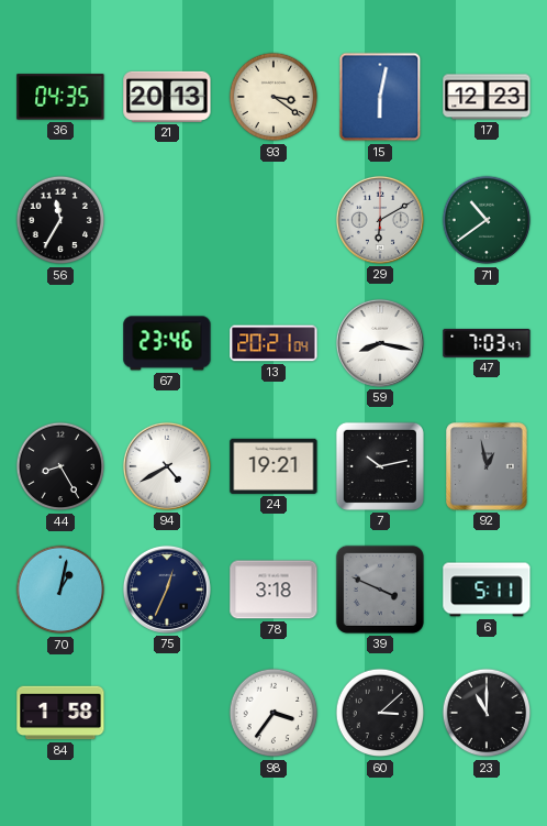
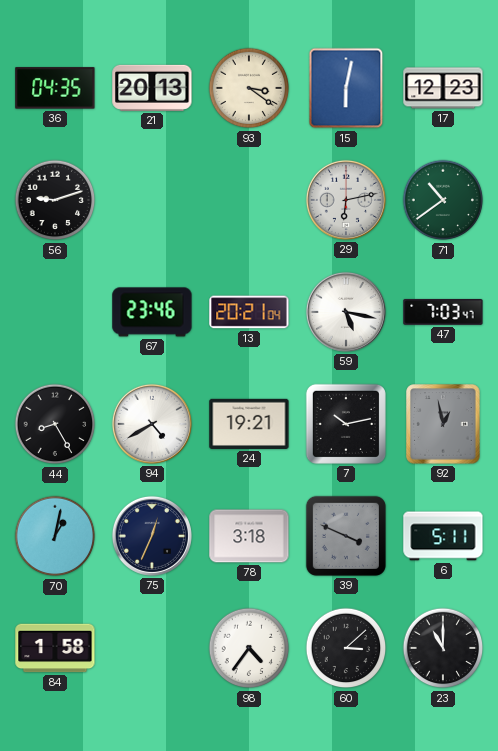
56: 11:35 -> 9:12
29: 6:10 -> 6:13
59: 8:17 -> 5:17
98: 3:36 -> 4:36
